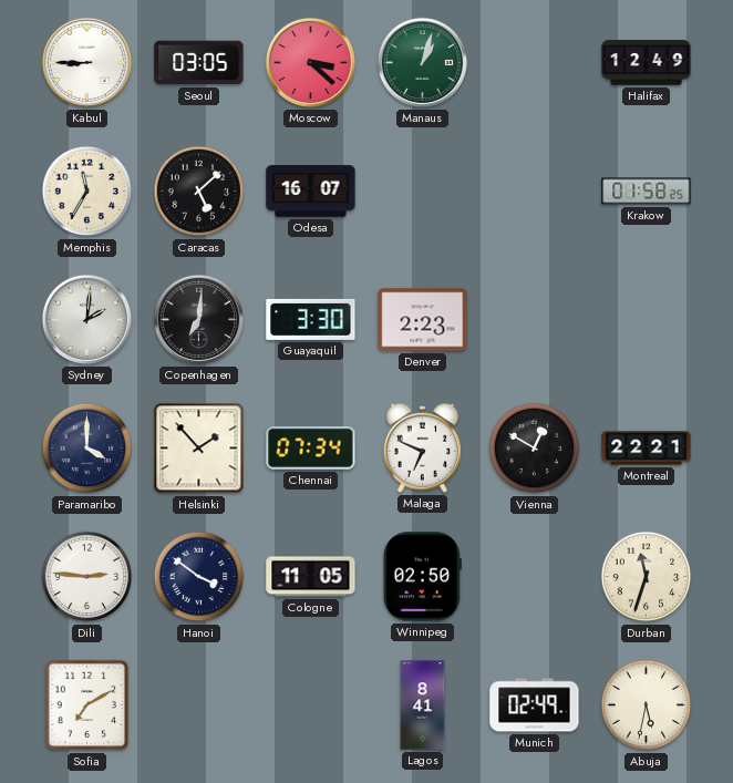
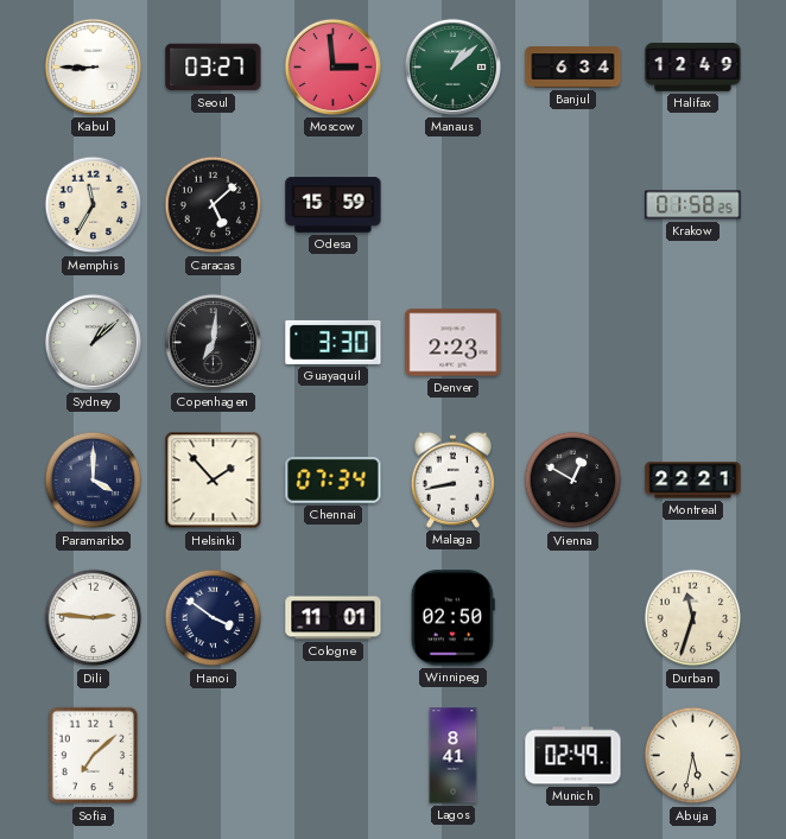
Seoul: 03:05 -> 03:27
Moscow: 3:22 -> 2:59
Manaus: 1:03 -> 1:08
Banjul: none -> 6:34
Odesa: 16:07 -> 15:59
Sydney: 2:01 -> 1:08
Malaga: 6:49 -> 8:43
Cologne: 11:05 -> 11:01
Sofia: 7:10 -> 7:08
